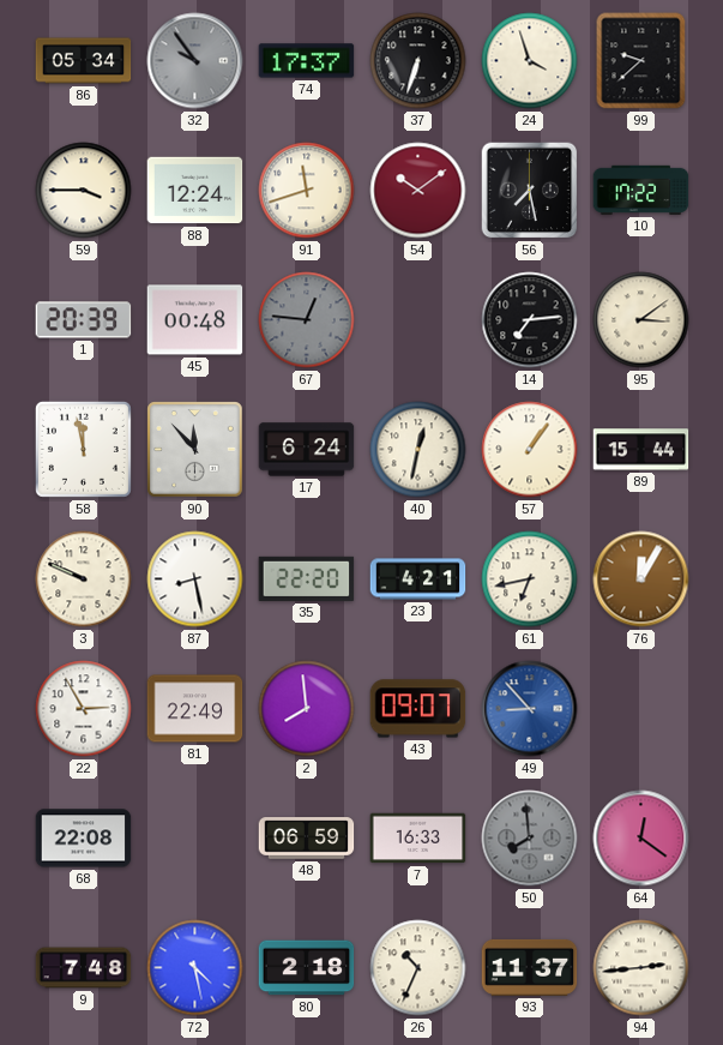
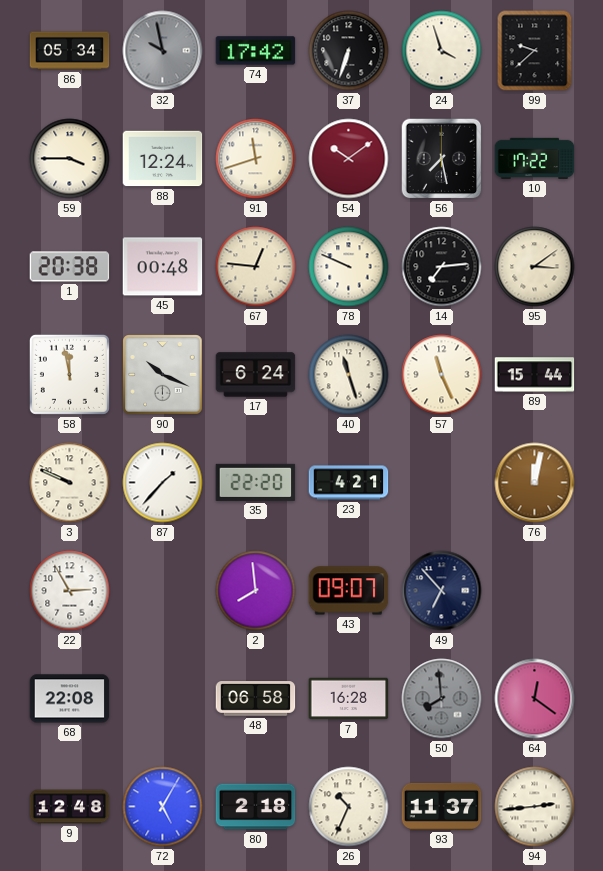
32: 9:54 -> 9:58
74: 17:37 -> 17:42
1: 20:39 -> 20:38
67 dial: grey -> cream
78: none -> 9:49
90: 11:53 -> 10:19
40: 12:32 -> 11:27
57: 1:06 -> 11:26
87: 8:28 -> 1:37
61: 6:43 -> none
76: 12:05 -> 12:02
81: 22:49 -> none
49: 8:53 -> 6:53
49 dial: blue -> navy
48: 06:59 -> 06:58
7: 16:33 -> 16:28
9: 7:48 -> 12:48
72: 4:28 -> 5:05
